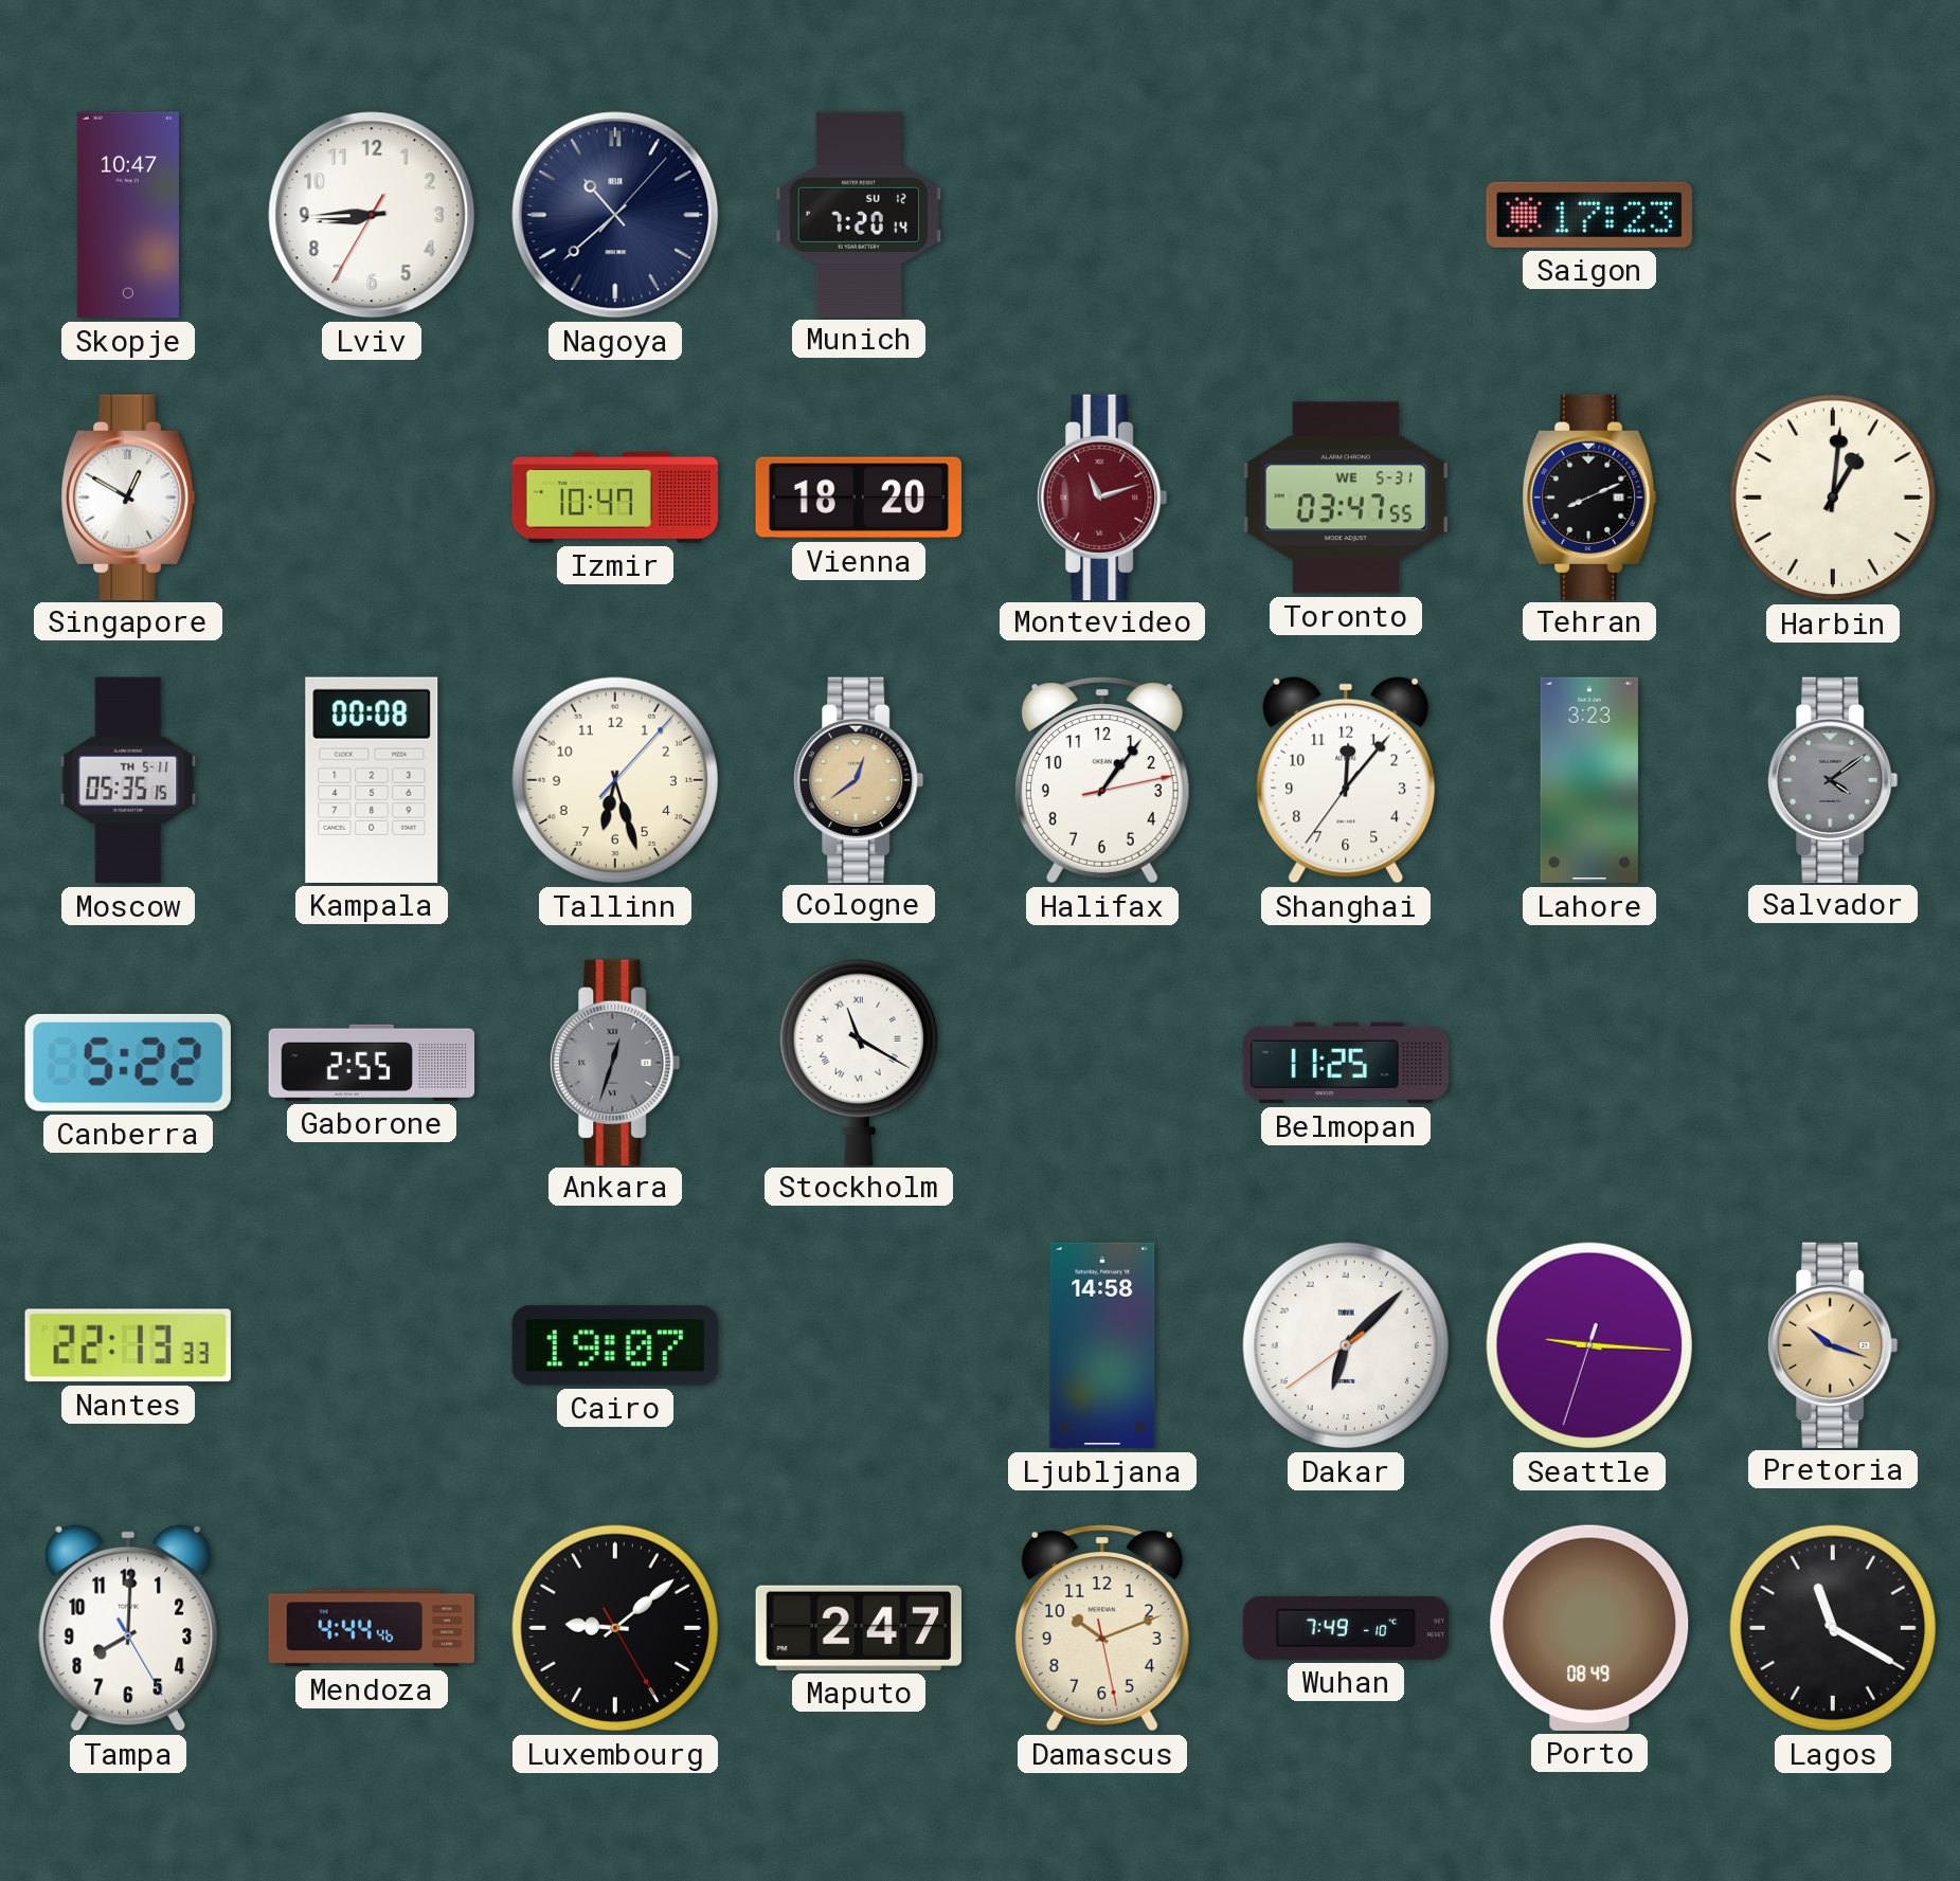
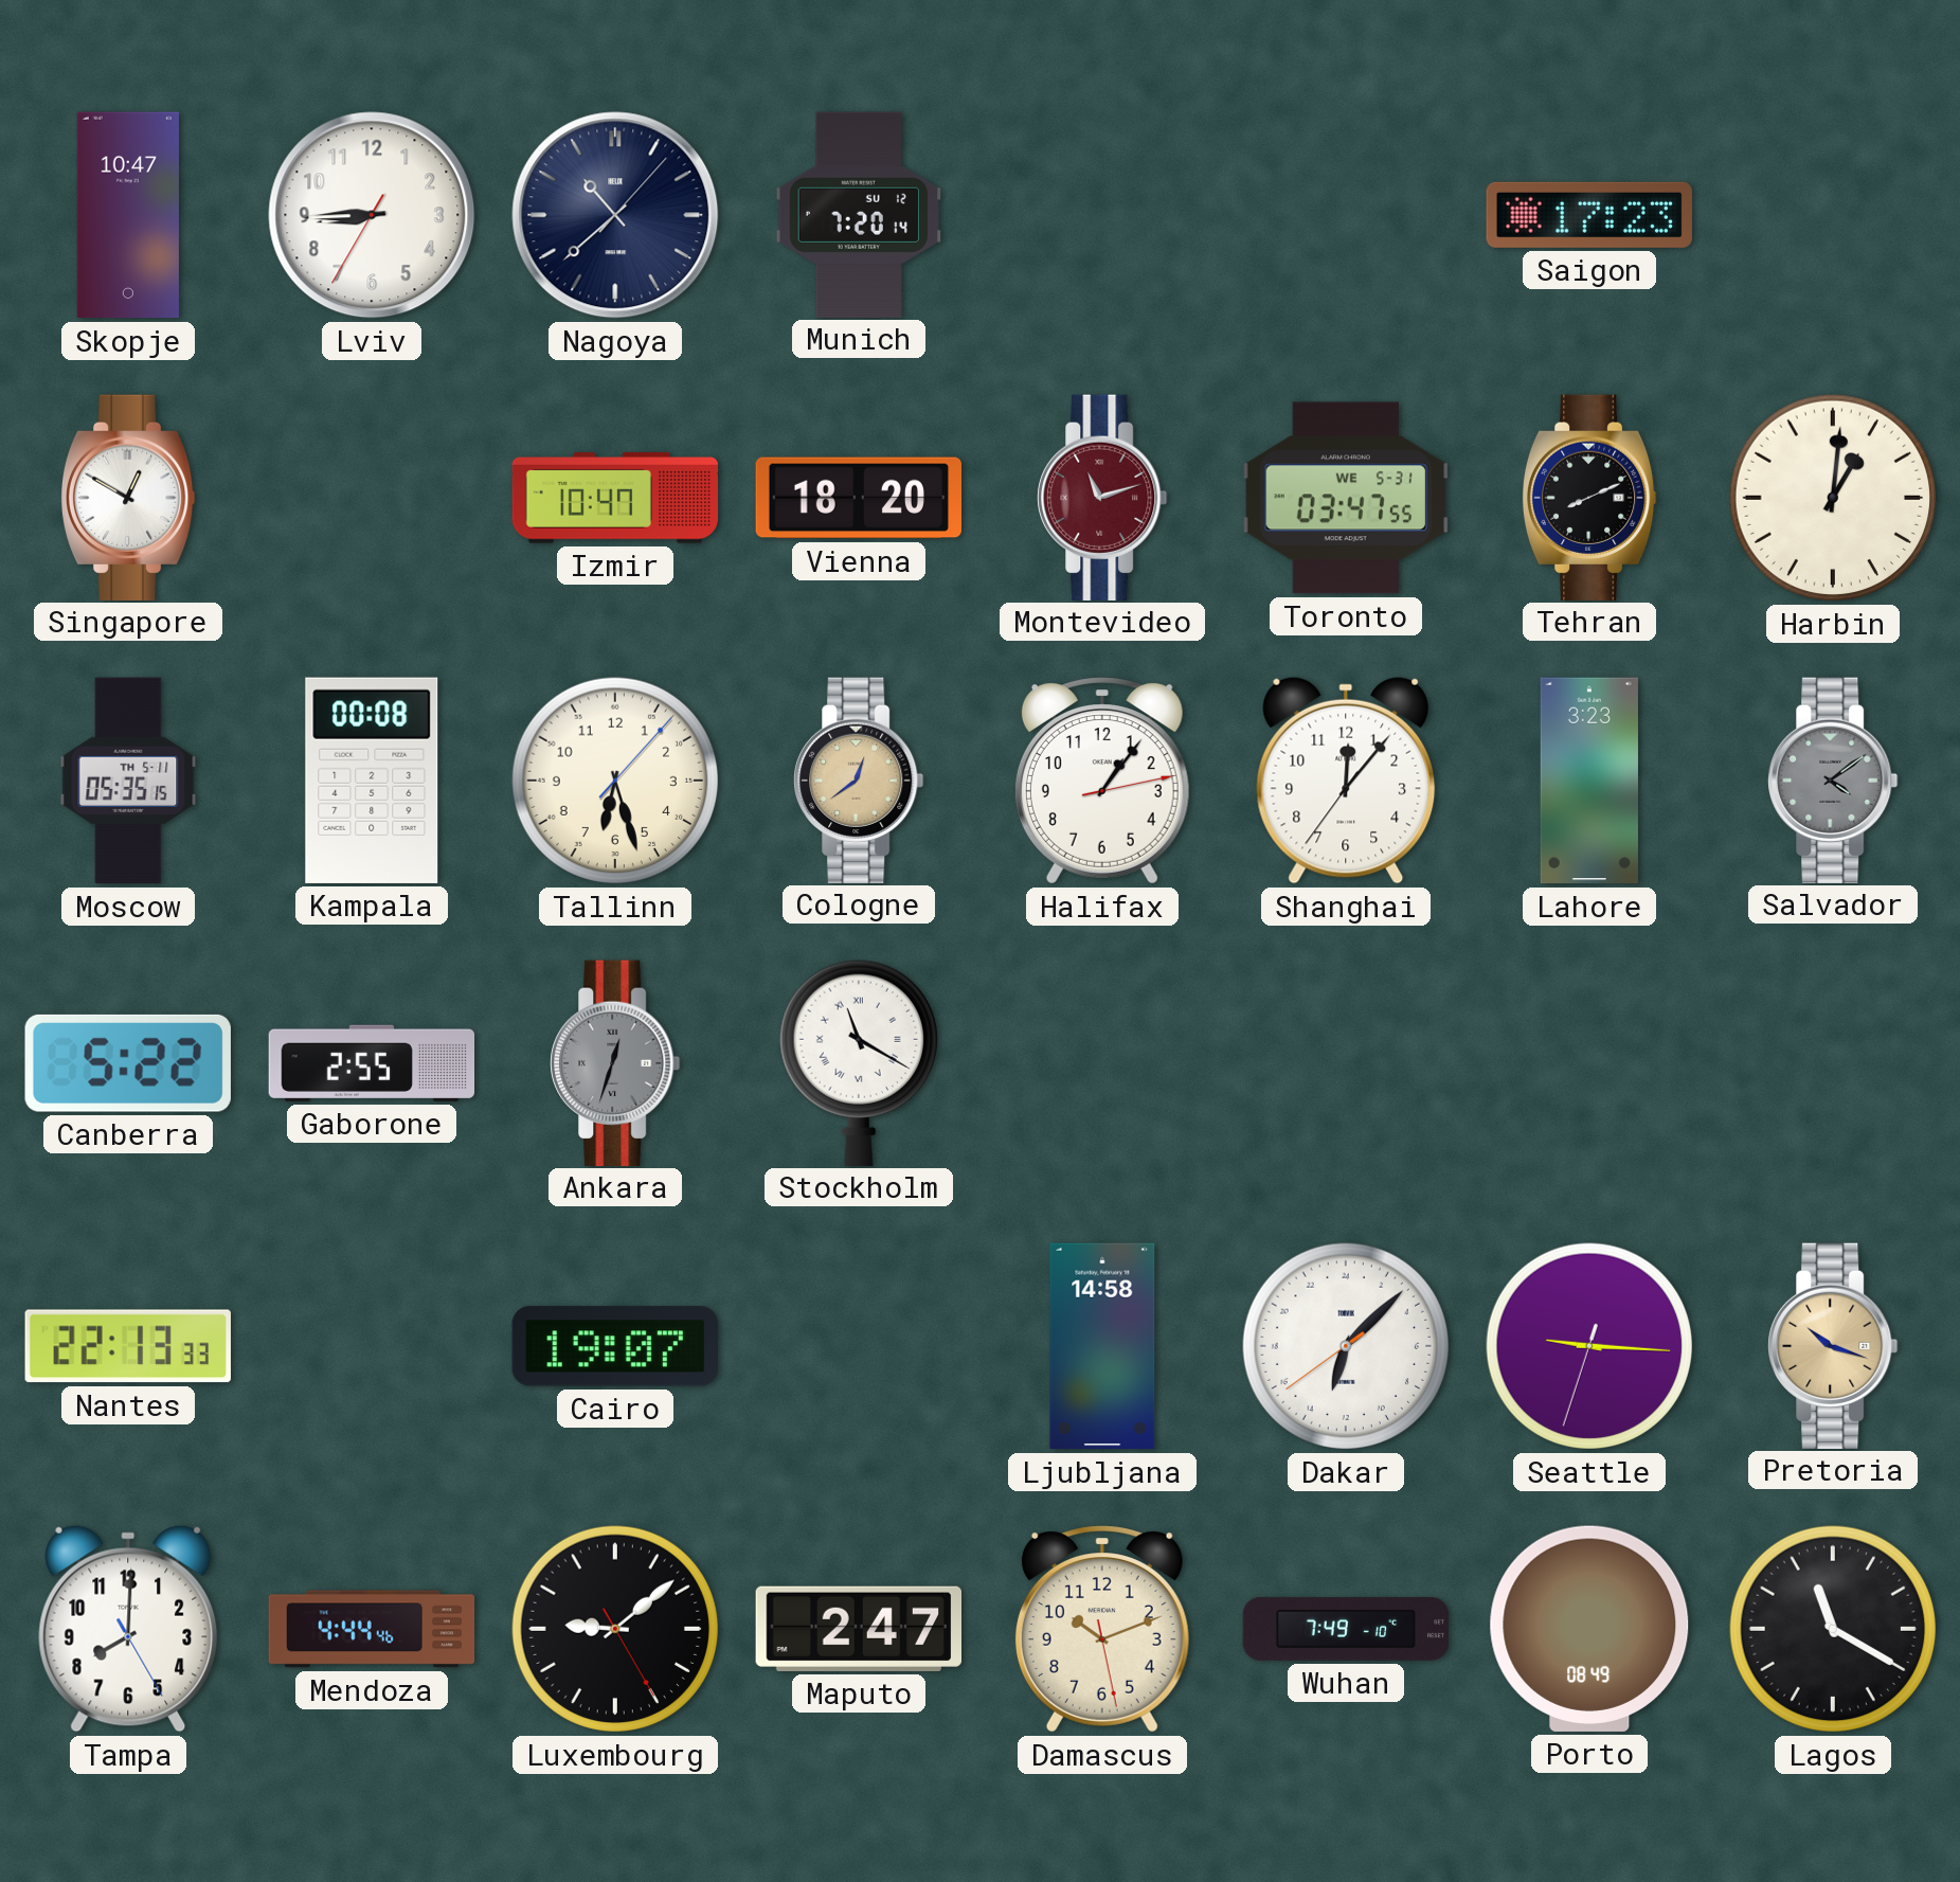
Belmopan: 11:25 -> none
